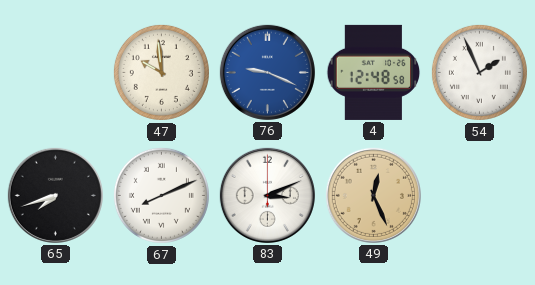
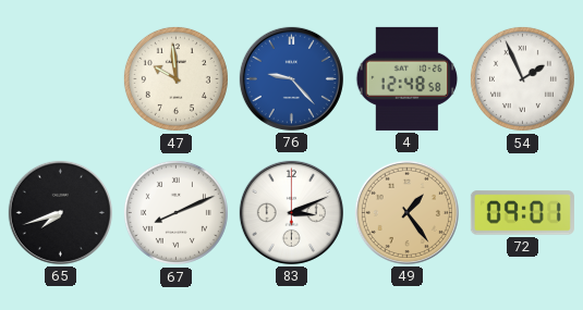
76: 9:19 -> 9:23
49: 12:26 -> 1:24
72: none -> 09:01
